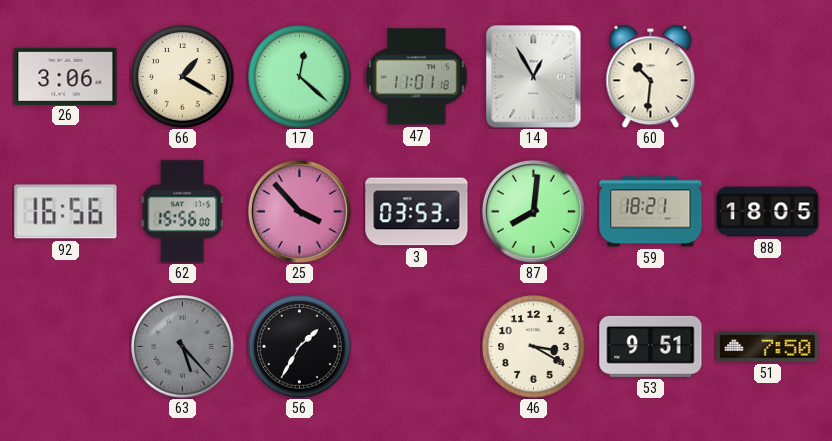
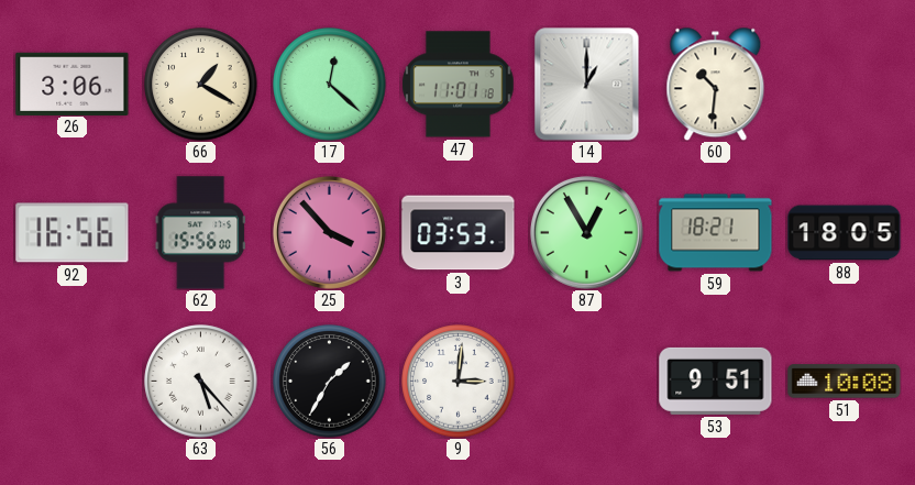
14: 12:55 -> 1:00
87: 8:01 -> 12:55
63 dial: grey -> white
9: none -> 3:01
46: 3:20 -> none
51: 7:50 -> 10:08
